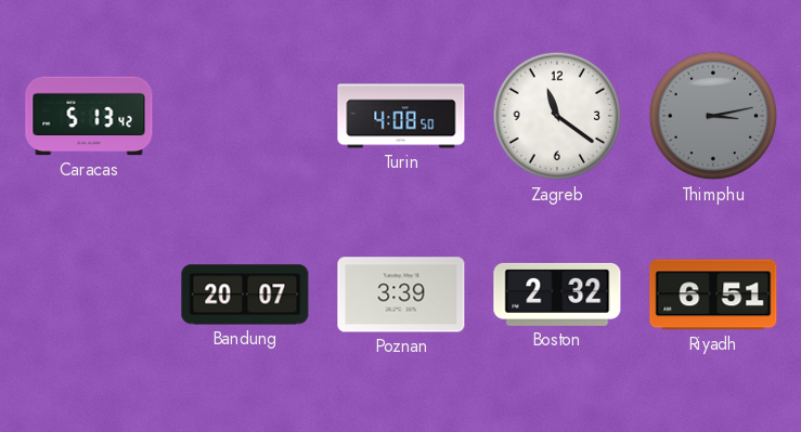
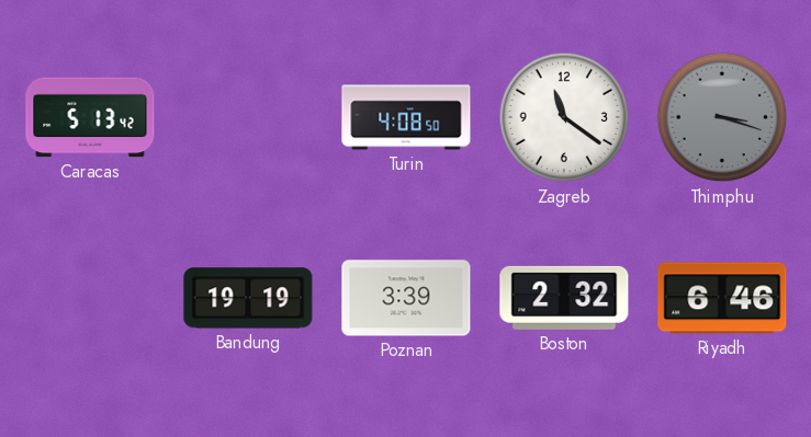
Thimphu: 3:13 -> 3:18
Bandung: 20:07 -> 19:19
Riyadh: 6:51 -> 6:46
